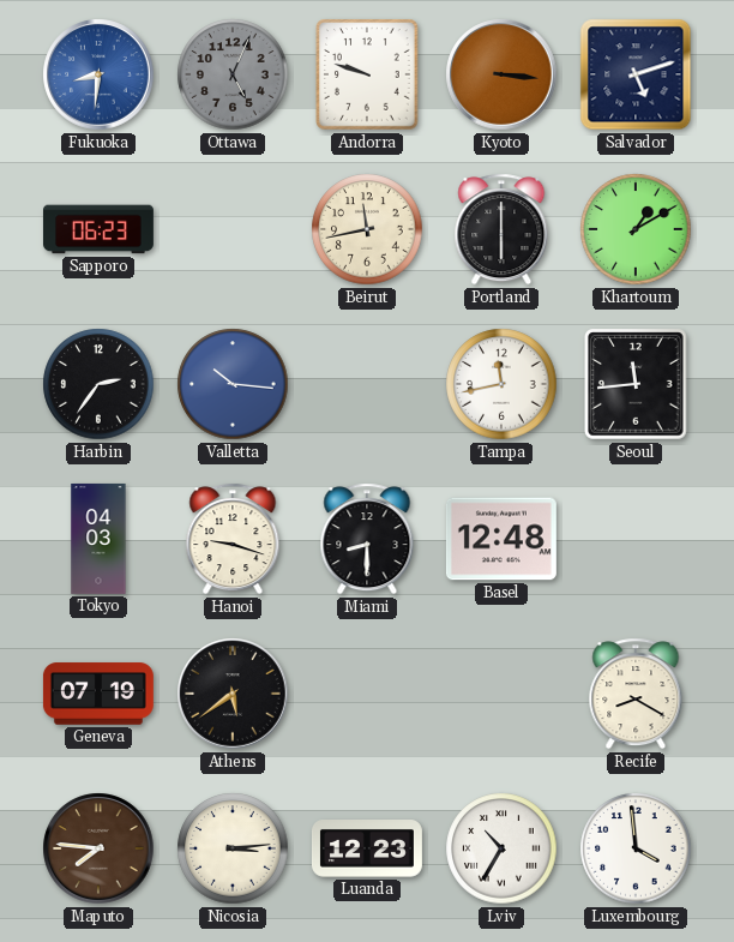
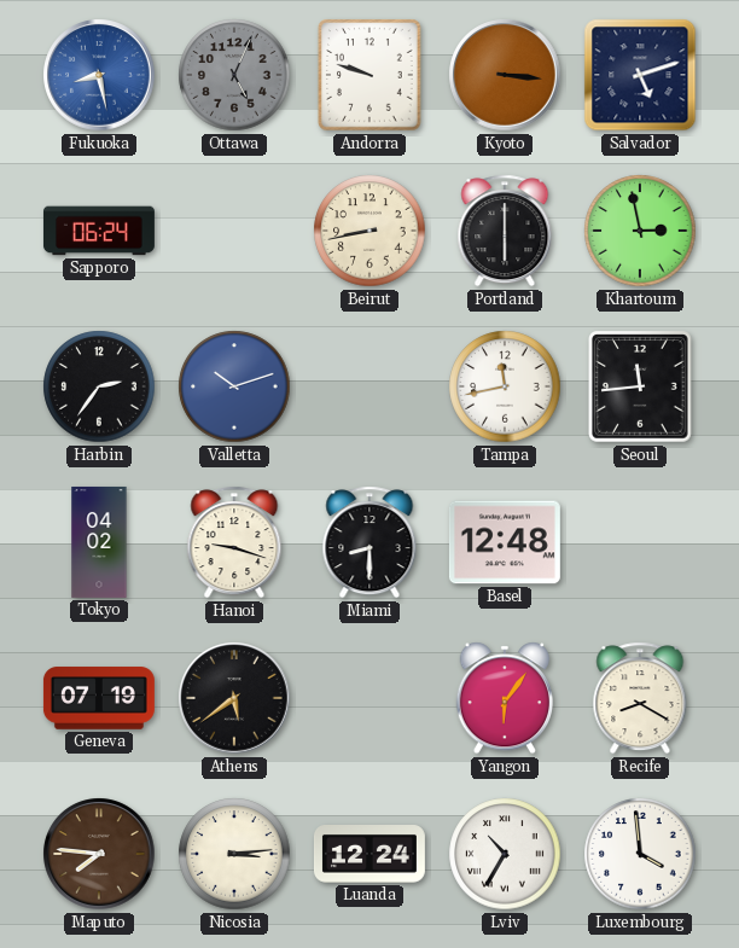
Fukuoka: 8:31 -> 8:28
Sapporo: 06:23 -> 06:24
Beirut: 11:43 -> 8:43
Khartoum: 1:10 -> 2:58
Valletta: 10:16 -> 10:12
Tokyo: 04:03 -> 04:02
Yangon: none -> 6:06
Luanda: 12:23 -> 12:24
